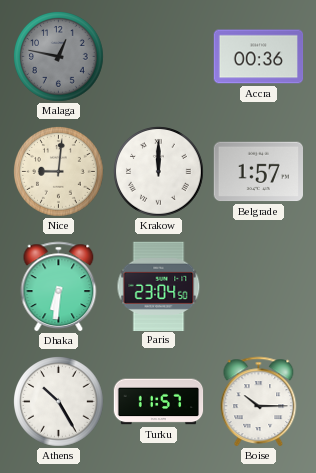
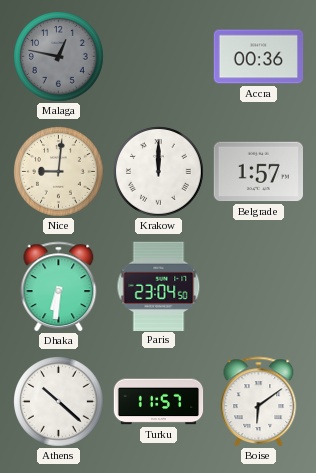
Athens: 10:25 -> 10:22
Boise: 10:15 -> 6:09
